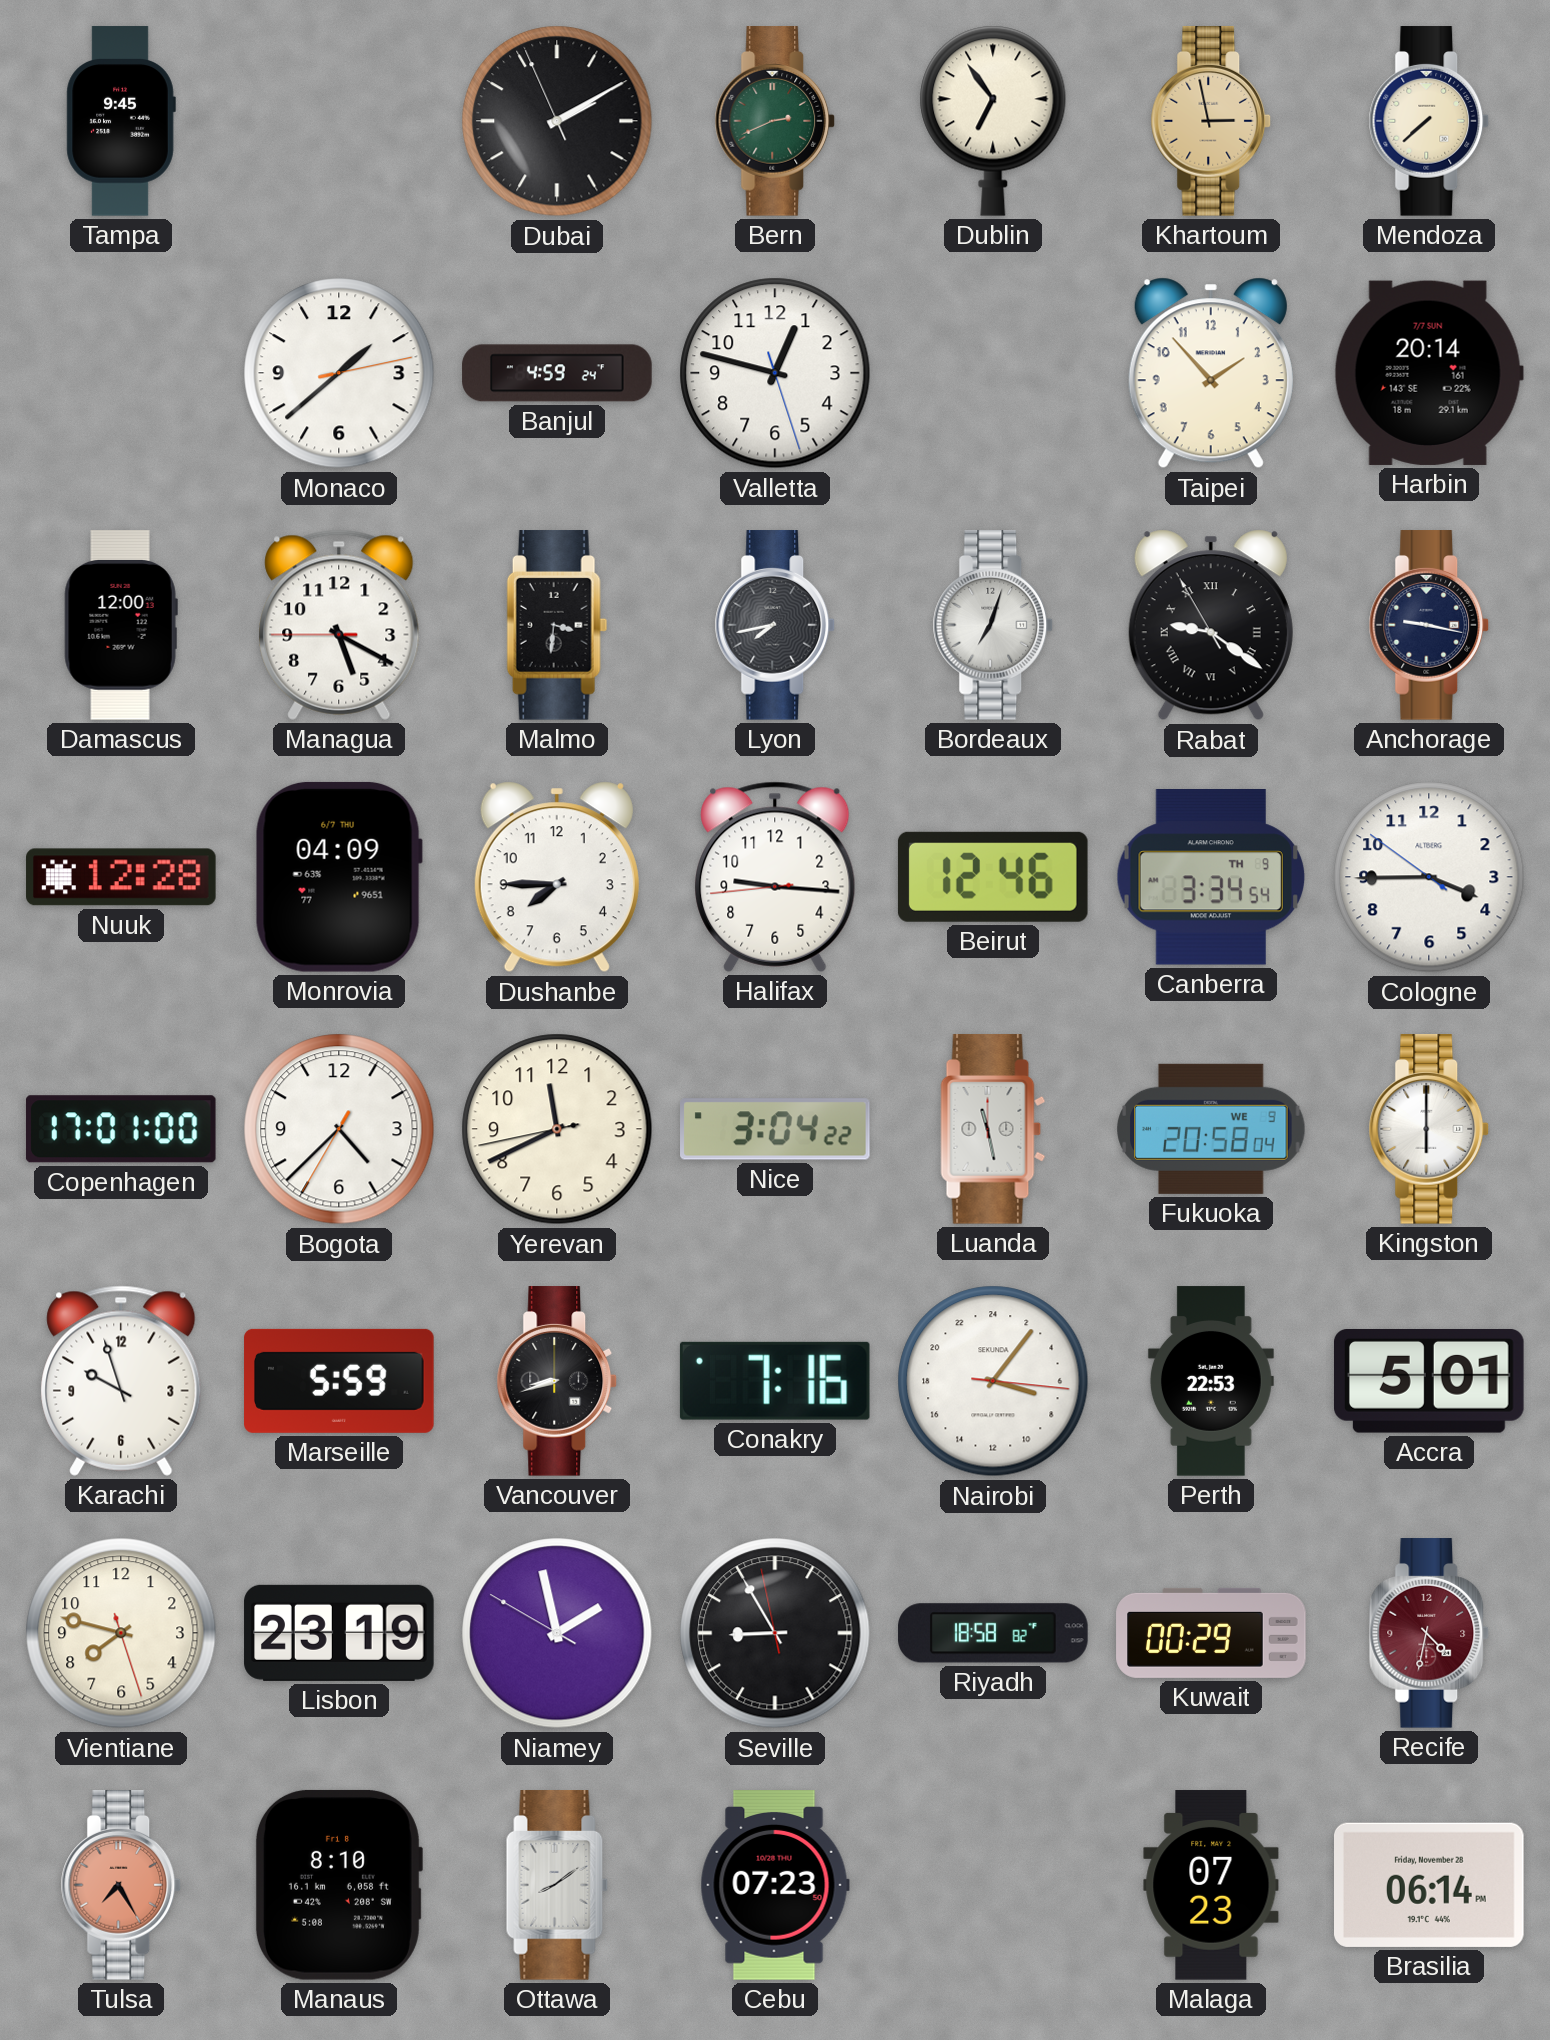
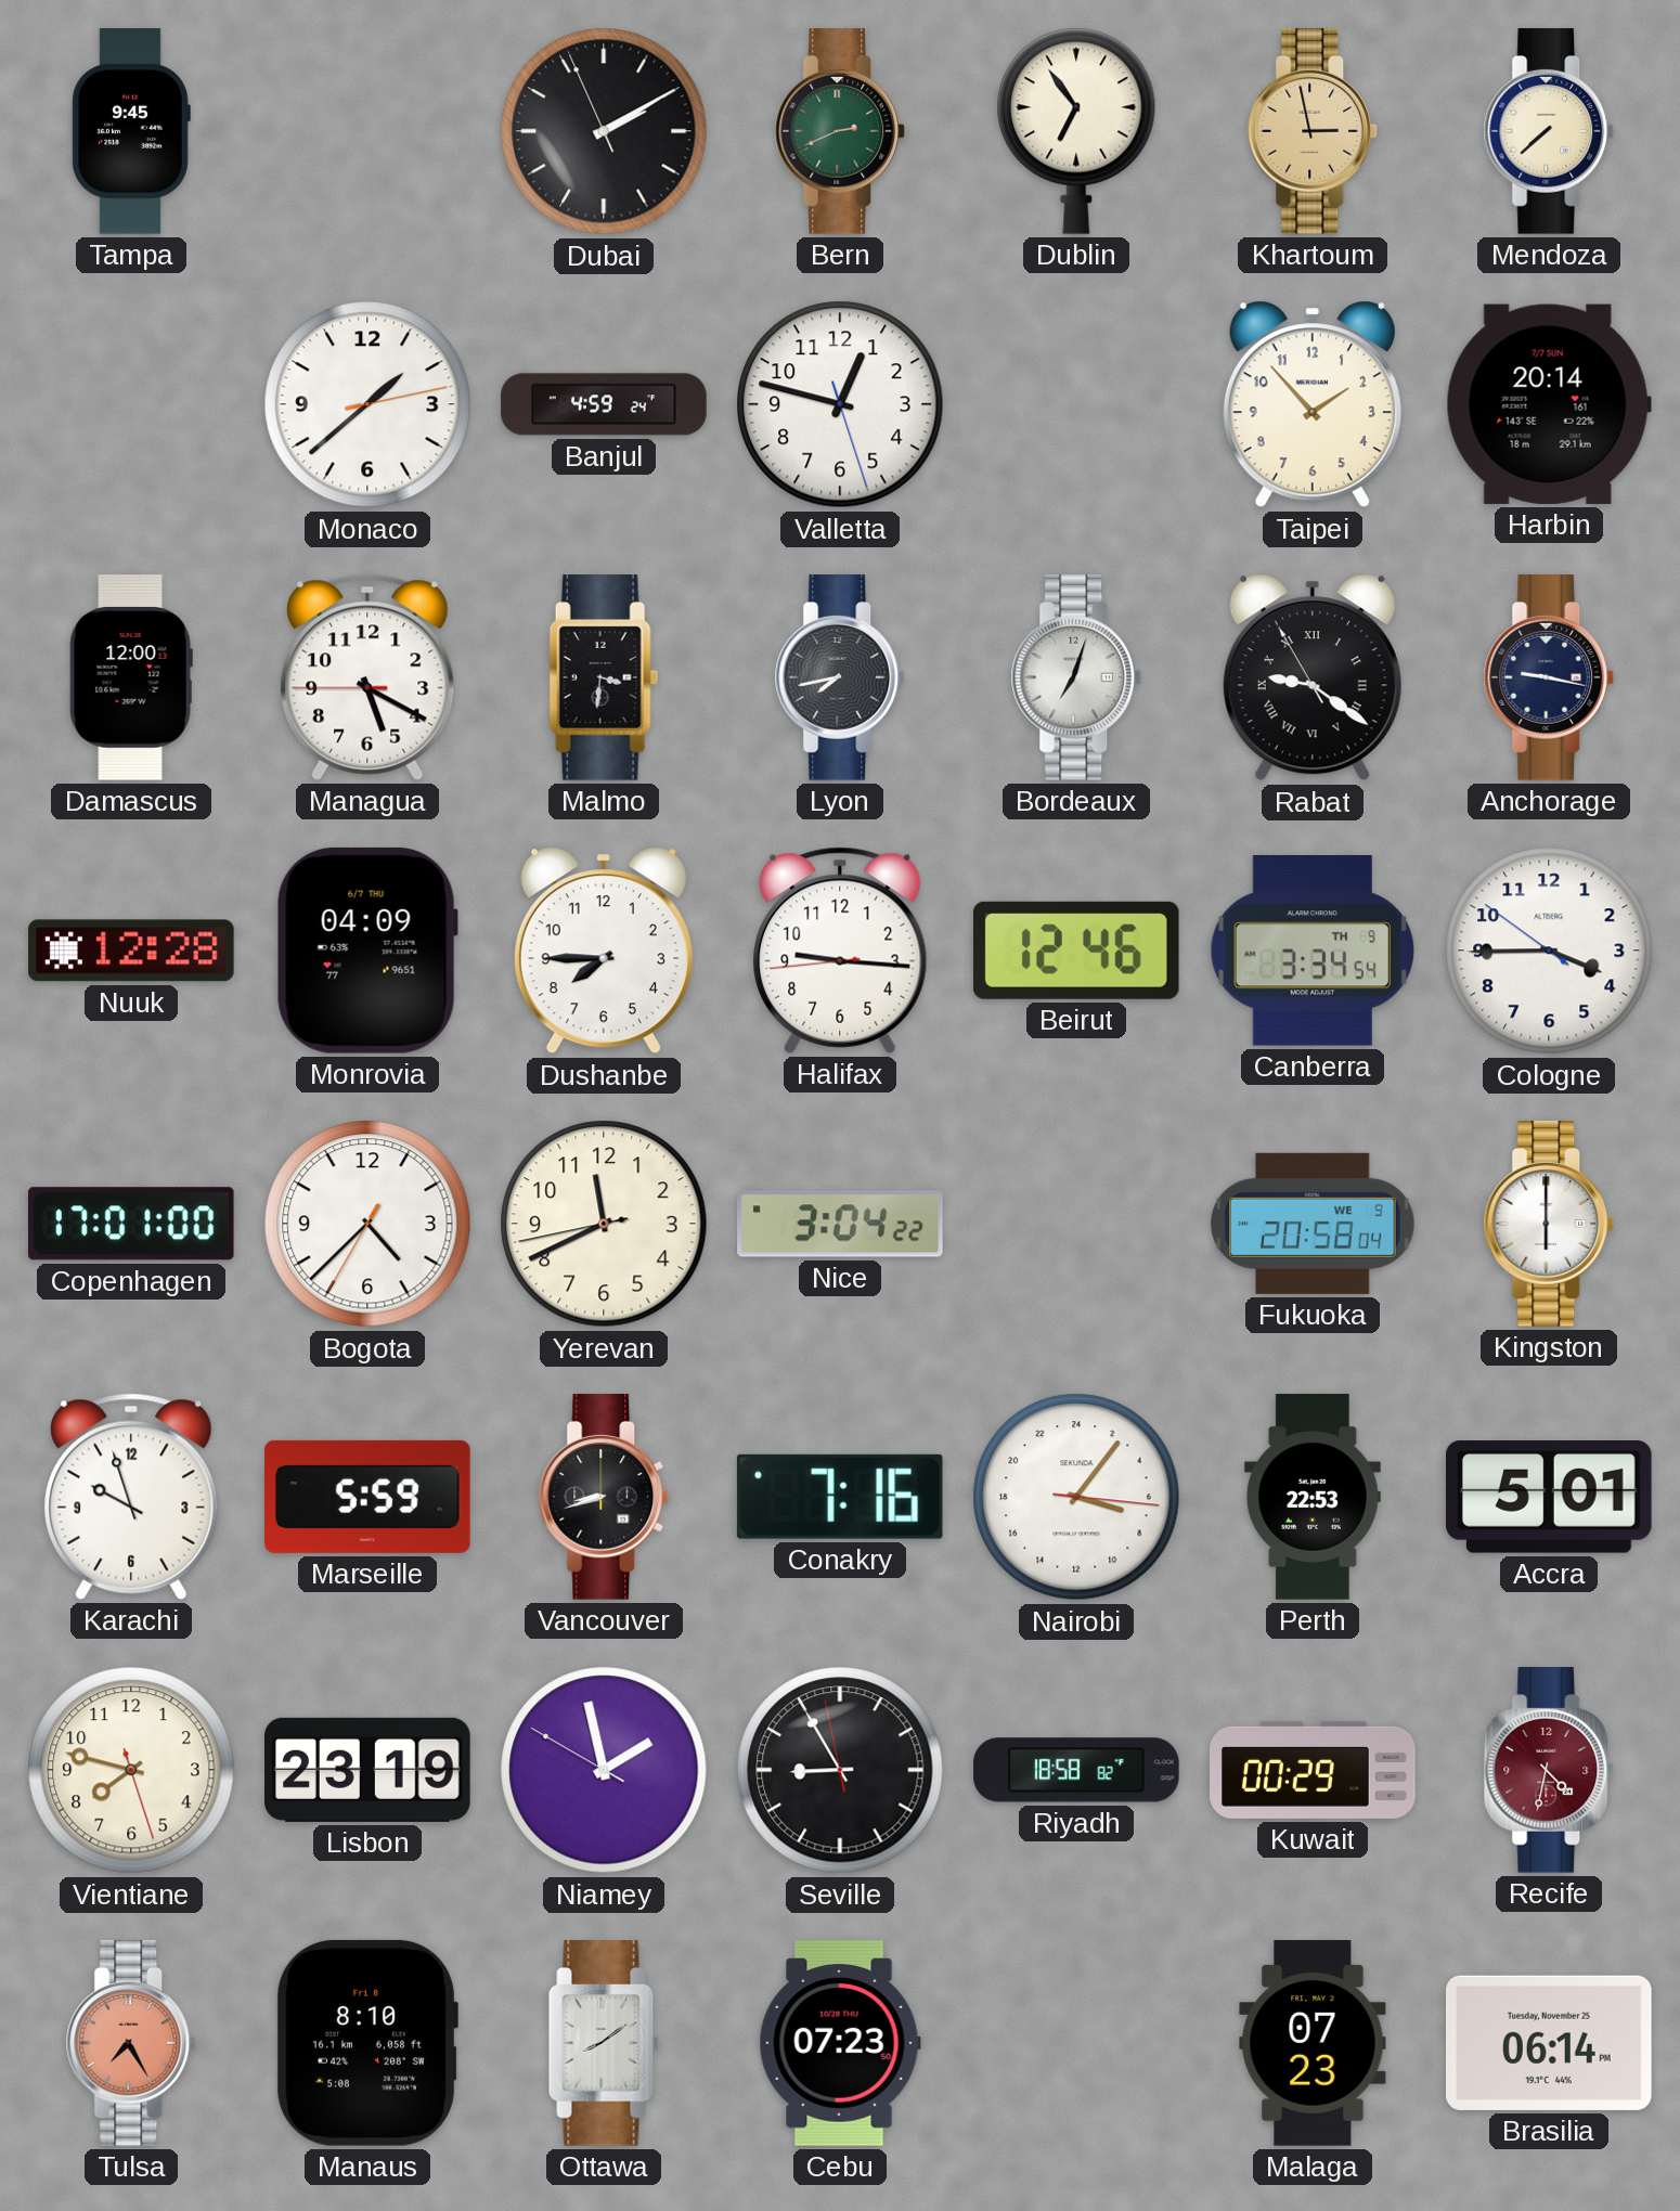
Luanda: 11:28 -> none
Brasilia date: Friday, November 28 -> Tuesday, November 25
